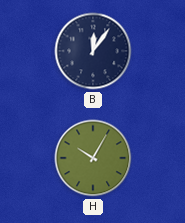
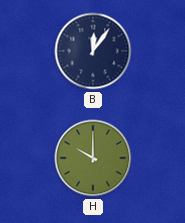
H: 10:05 -> 10:00
